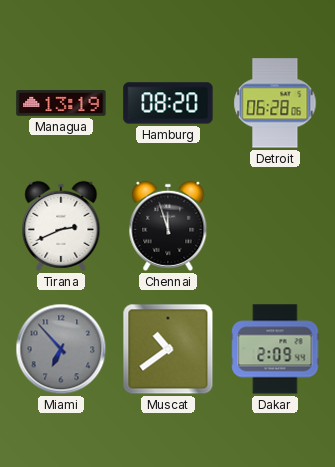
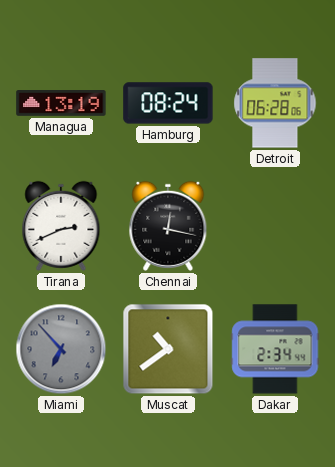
Hamburg: 08:20 -> 08:24
Chennai: 11:57 -> 12:17
Dakar: 2:09 -> 2:34
